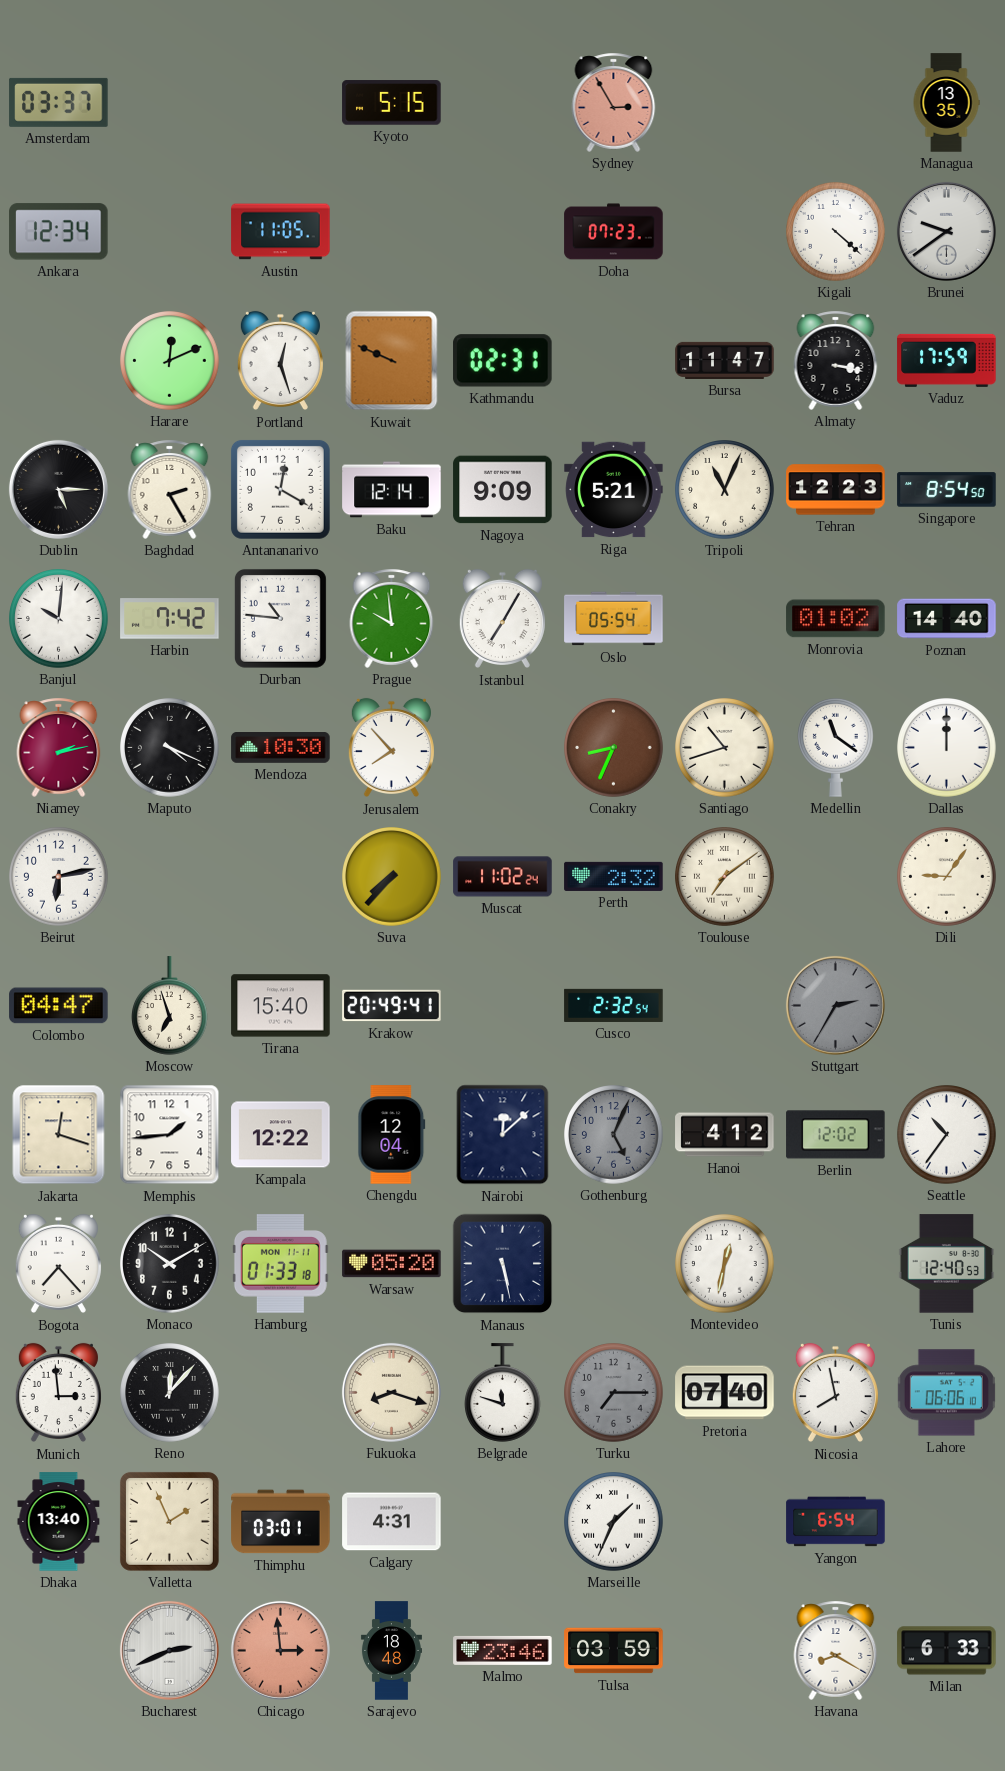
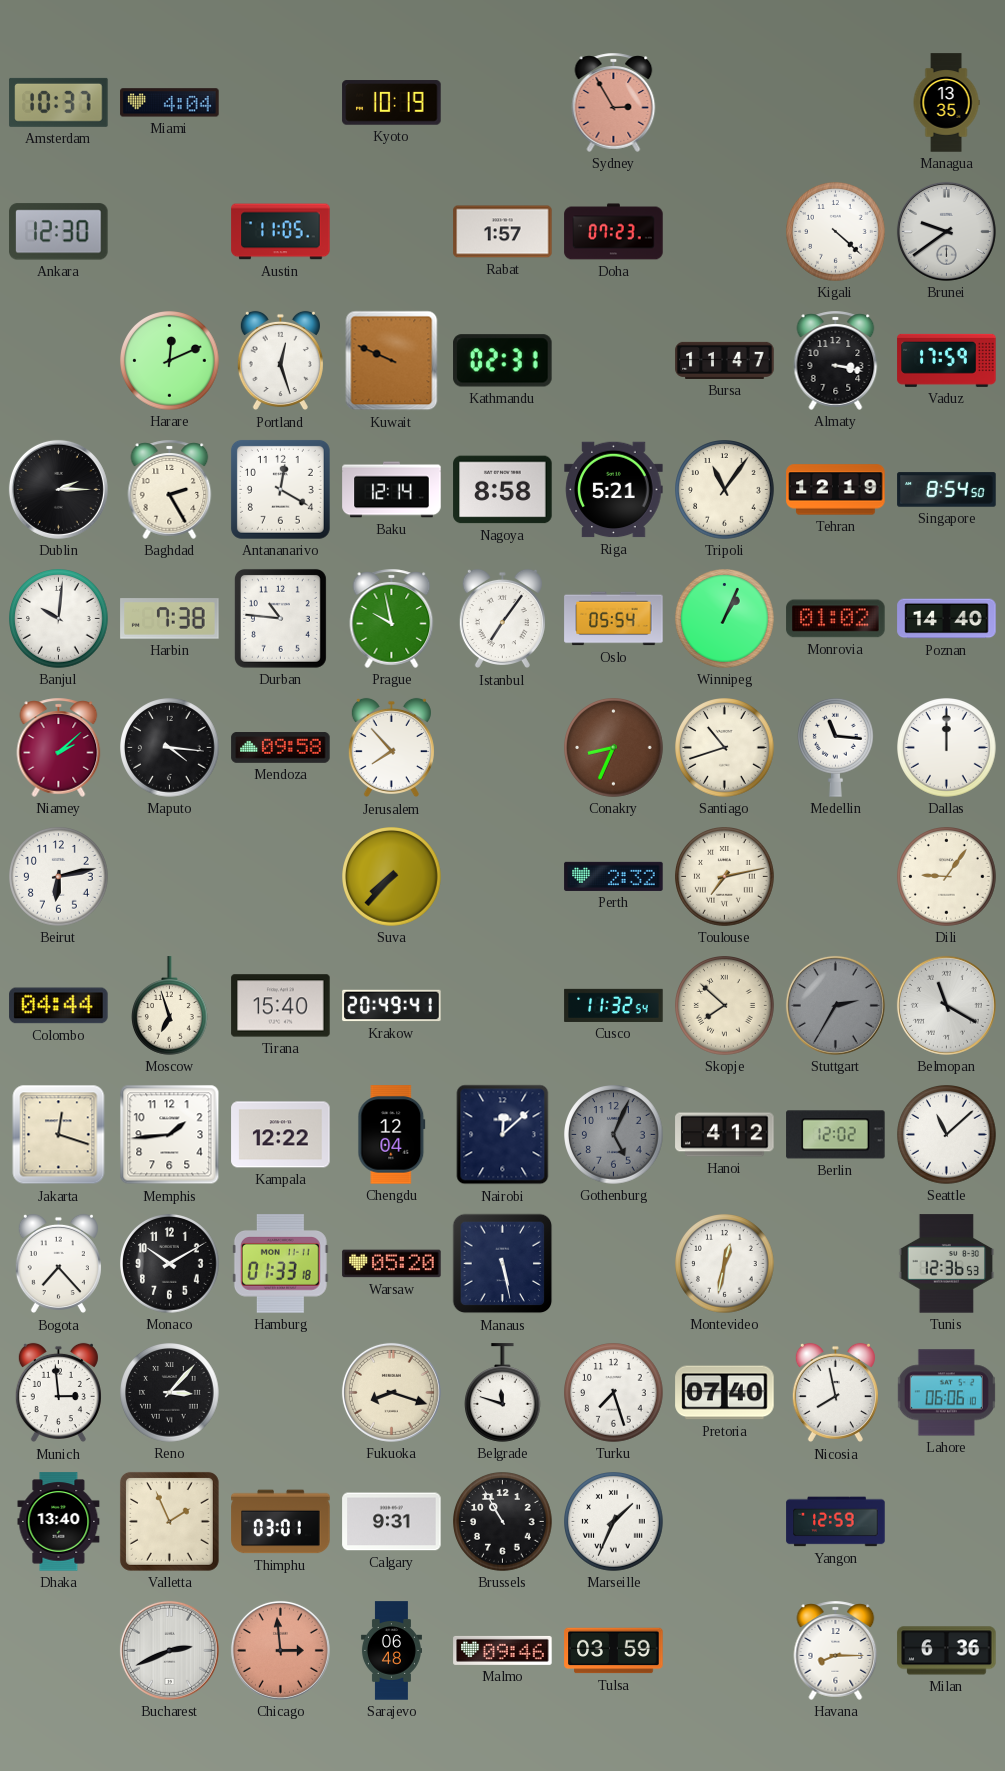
Amsterdam: 03:37 -> 10:37
Miami: none -> 4:04
Kyoto: 5:15 -> 10:19
Ankara: 12:34 -> 12:30
Rabat: none -> 1:57
Dublin: 5:15 -> 2:15
Nagoya: 9:09 -> 8:58
Tripoli: 11:04 -> 11:06
Tehran: 12:23 -> 12:19
Harbin: 7:42 -> 7:38
Prague: 9:59 -> 9:58
Istanbul: 7:05 -> 7:06
Winnipeg: none -> 1:04
Niamey: 2:13 -> 2:08
Maputo: 4:19 -> 4:16
Mendoza: 10:30 -> 09:58
Medellin: 11:21 -> 11:16
Muscat: 11:02 -> none
Toulouse: 7:09 -> 7:13
Colombo: 04:47 -> 04:44
Cusco: 2:32 -> 11:32
Skopje: none -> 7:52
Belmopan: none -> 11:20
Seattle: 10:36 -> 11:08
Tunis: 12:40 -> 12:36
Reno: 12:07 -> 3:07
Turku: 7:15 -> 7:27
Turku dial: grey -> white
Calgary: 4:31 -> 9:31
Brussels: none -> 10:55
Yangon: 6:54 -> 12:59
Sarajevo: 18:48 -> 06:48
Malmo: 23:46 -> 09:46
Havana: 8:20 -> 8:15
Milan: 6:33 -> 6:36
